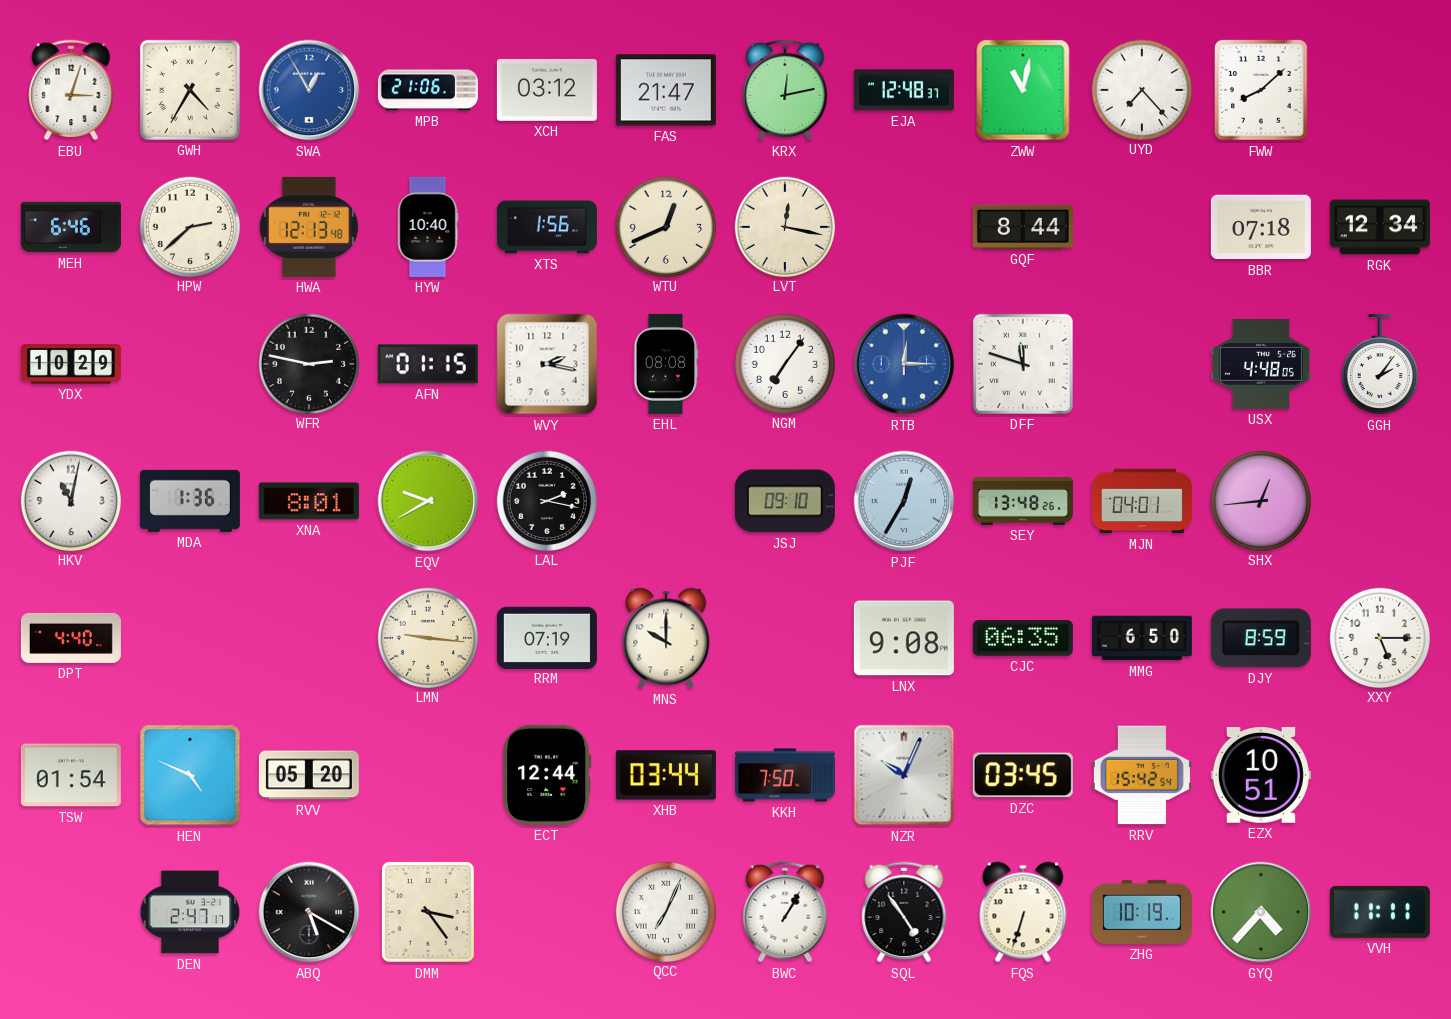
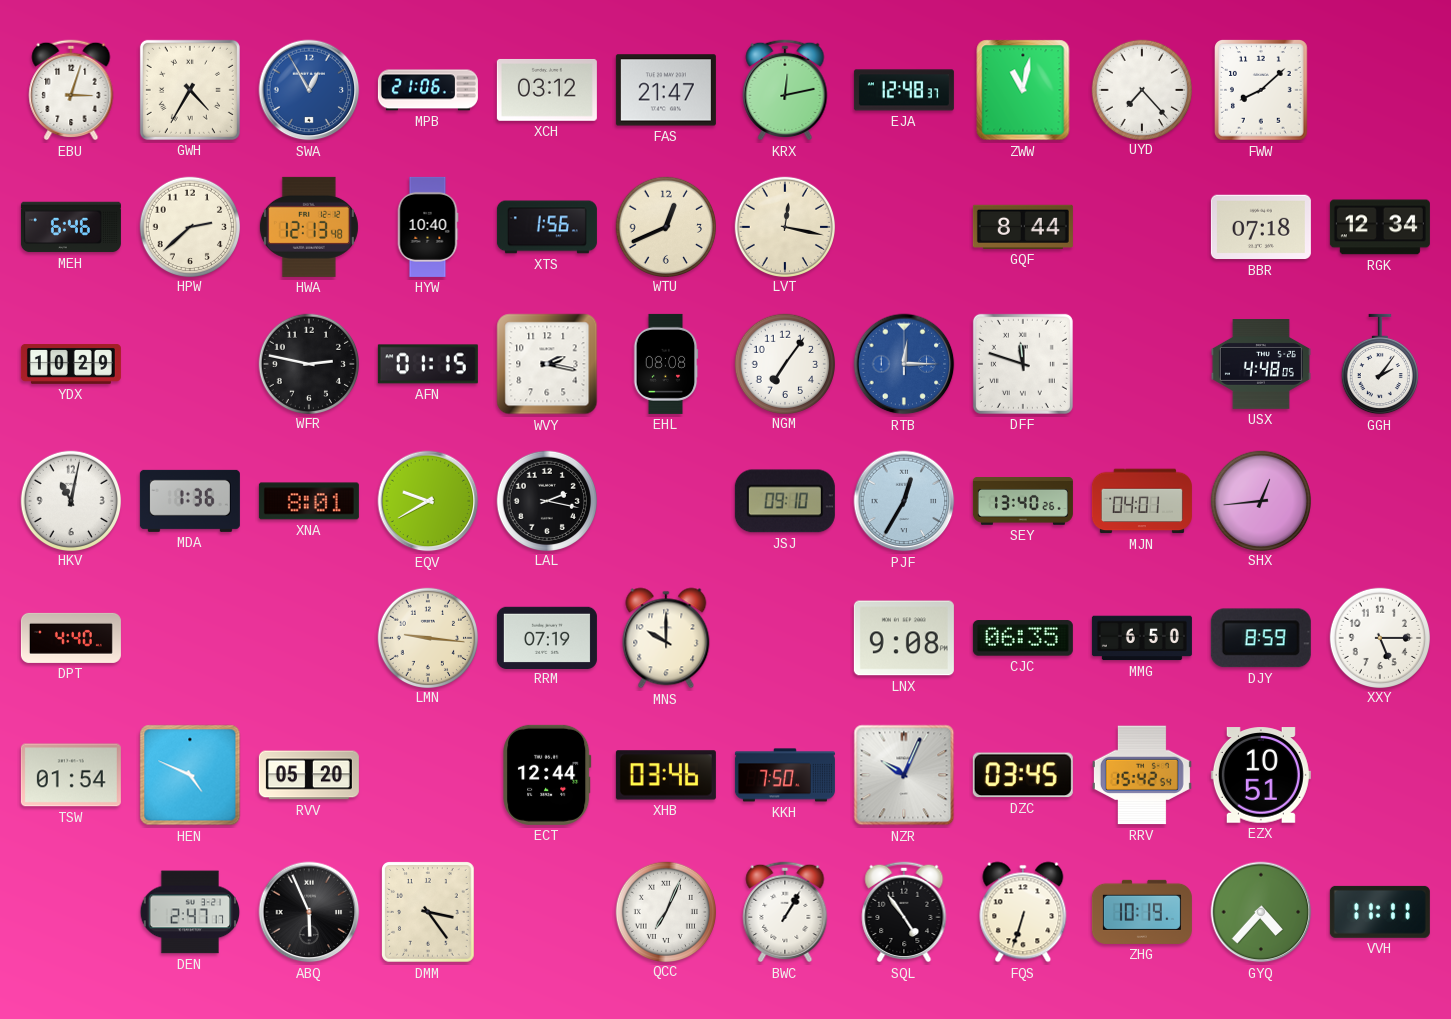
SEY: 13:48 -> 13:40
XHB: 03:44 -> 03:46
ABQ: 5:20 -> 5:56
